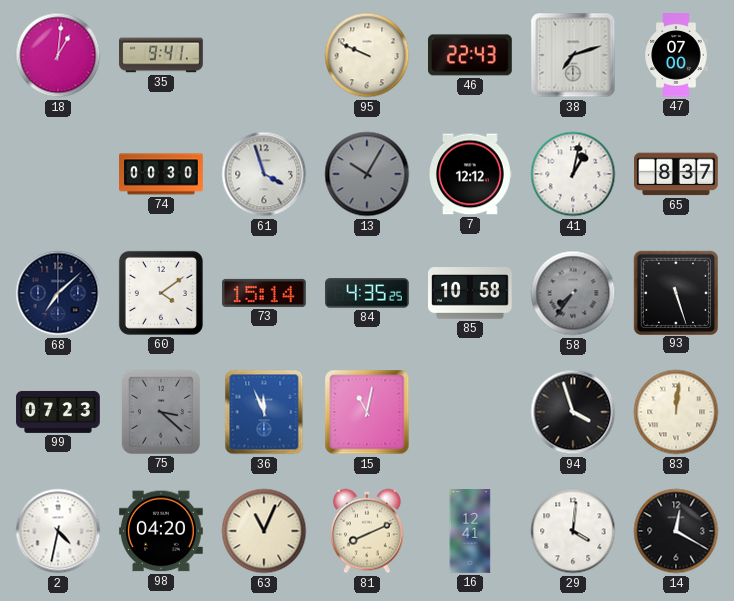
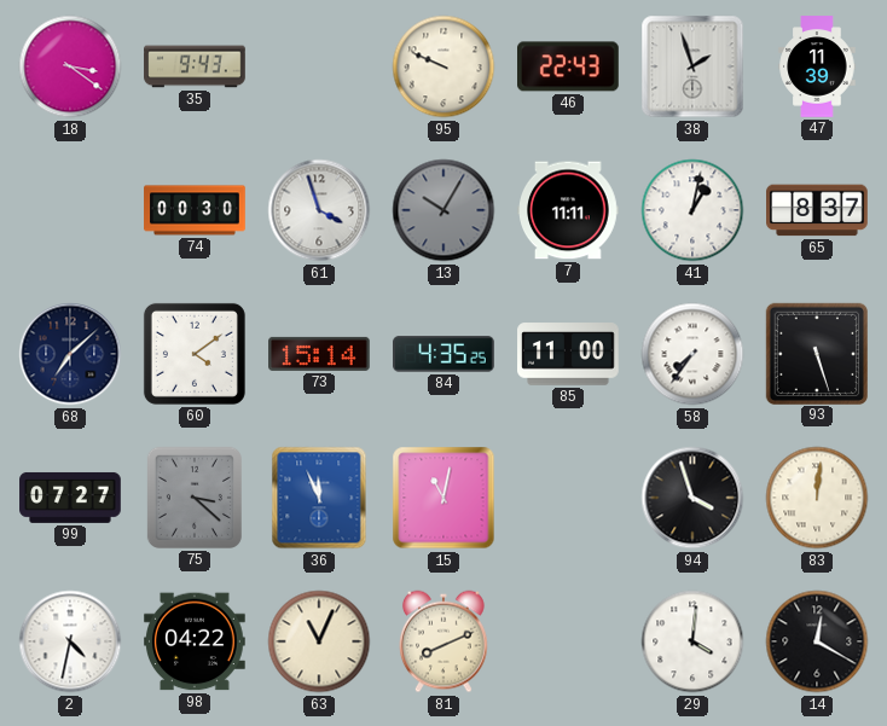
18: 1:01 -> 3:21
35: 9:41 -> 9:43
38: 7:12 -> 1:57
47: 07:00 -> 11:39
7: 12:12 -> 11:11
85: 10:58 -> 11:00
58 dial: grey -> white
99: 07:23 -> 07:27
98: 04:20 -> 04:22
16: 12:41 -> none
